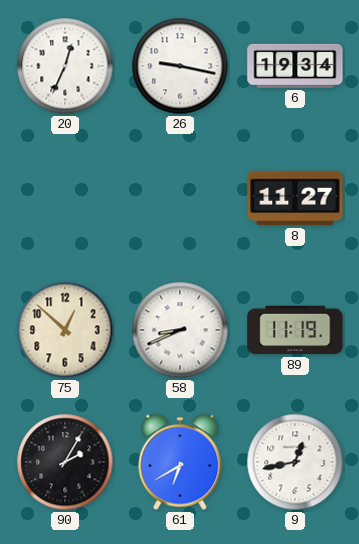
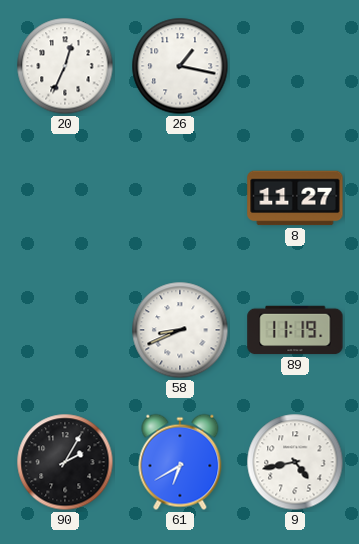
26: 9:17 -> 1:17
6: 19:34 -> none
75: 12:52 -> none
9: 12:43 -> 4:43
